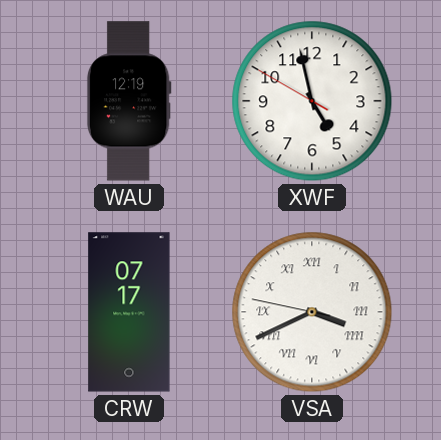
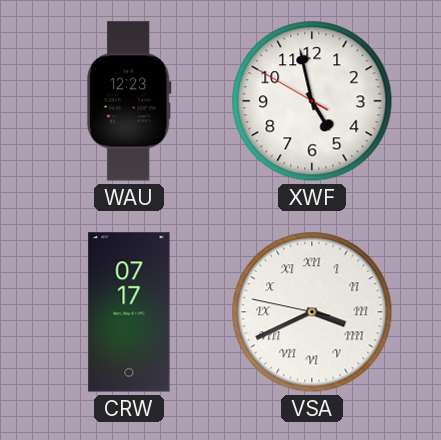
WAU: 12:19 -> 12:23
